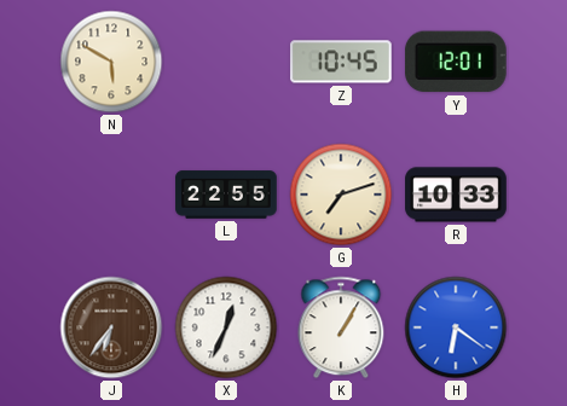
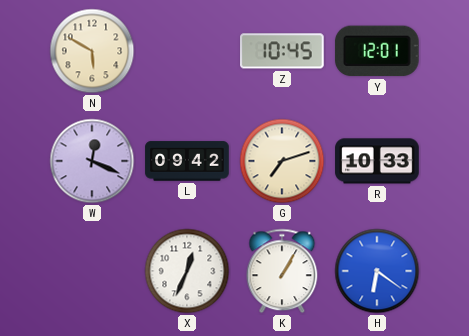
W: none -> 12:19
L: 22:55 -> 09:42
J: 6:36 -> none
